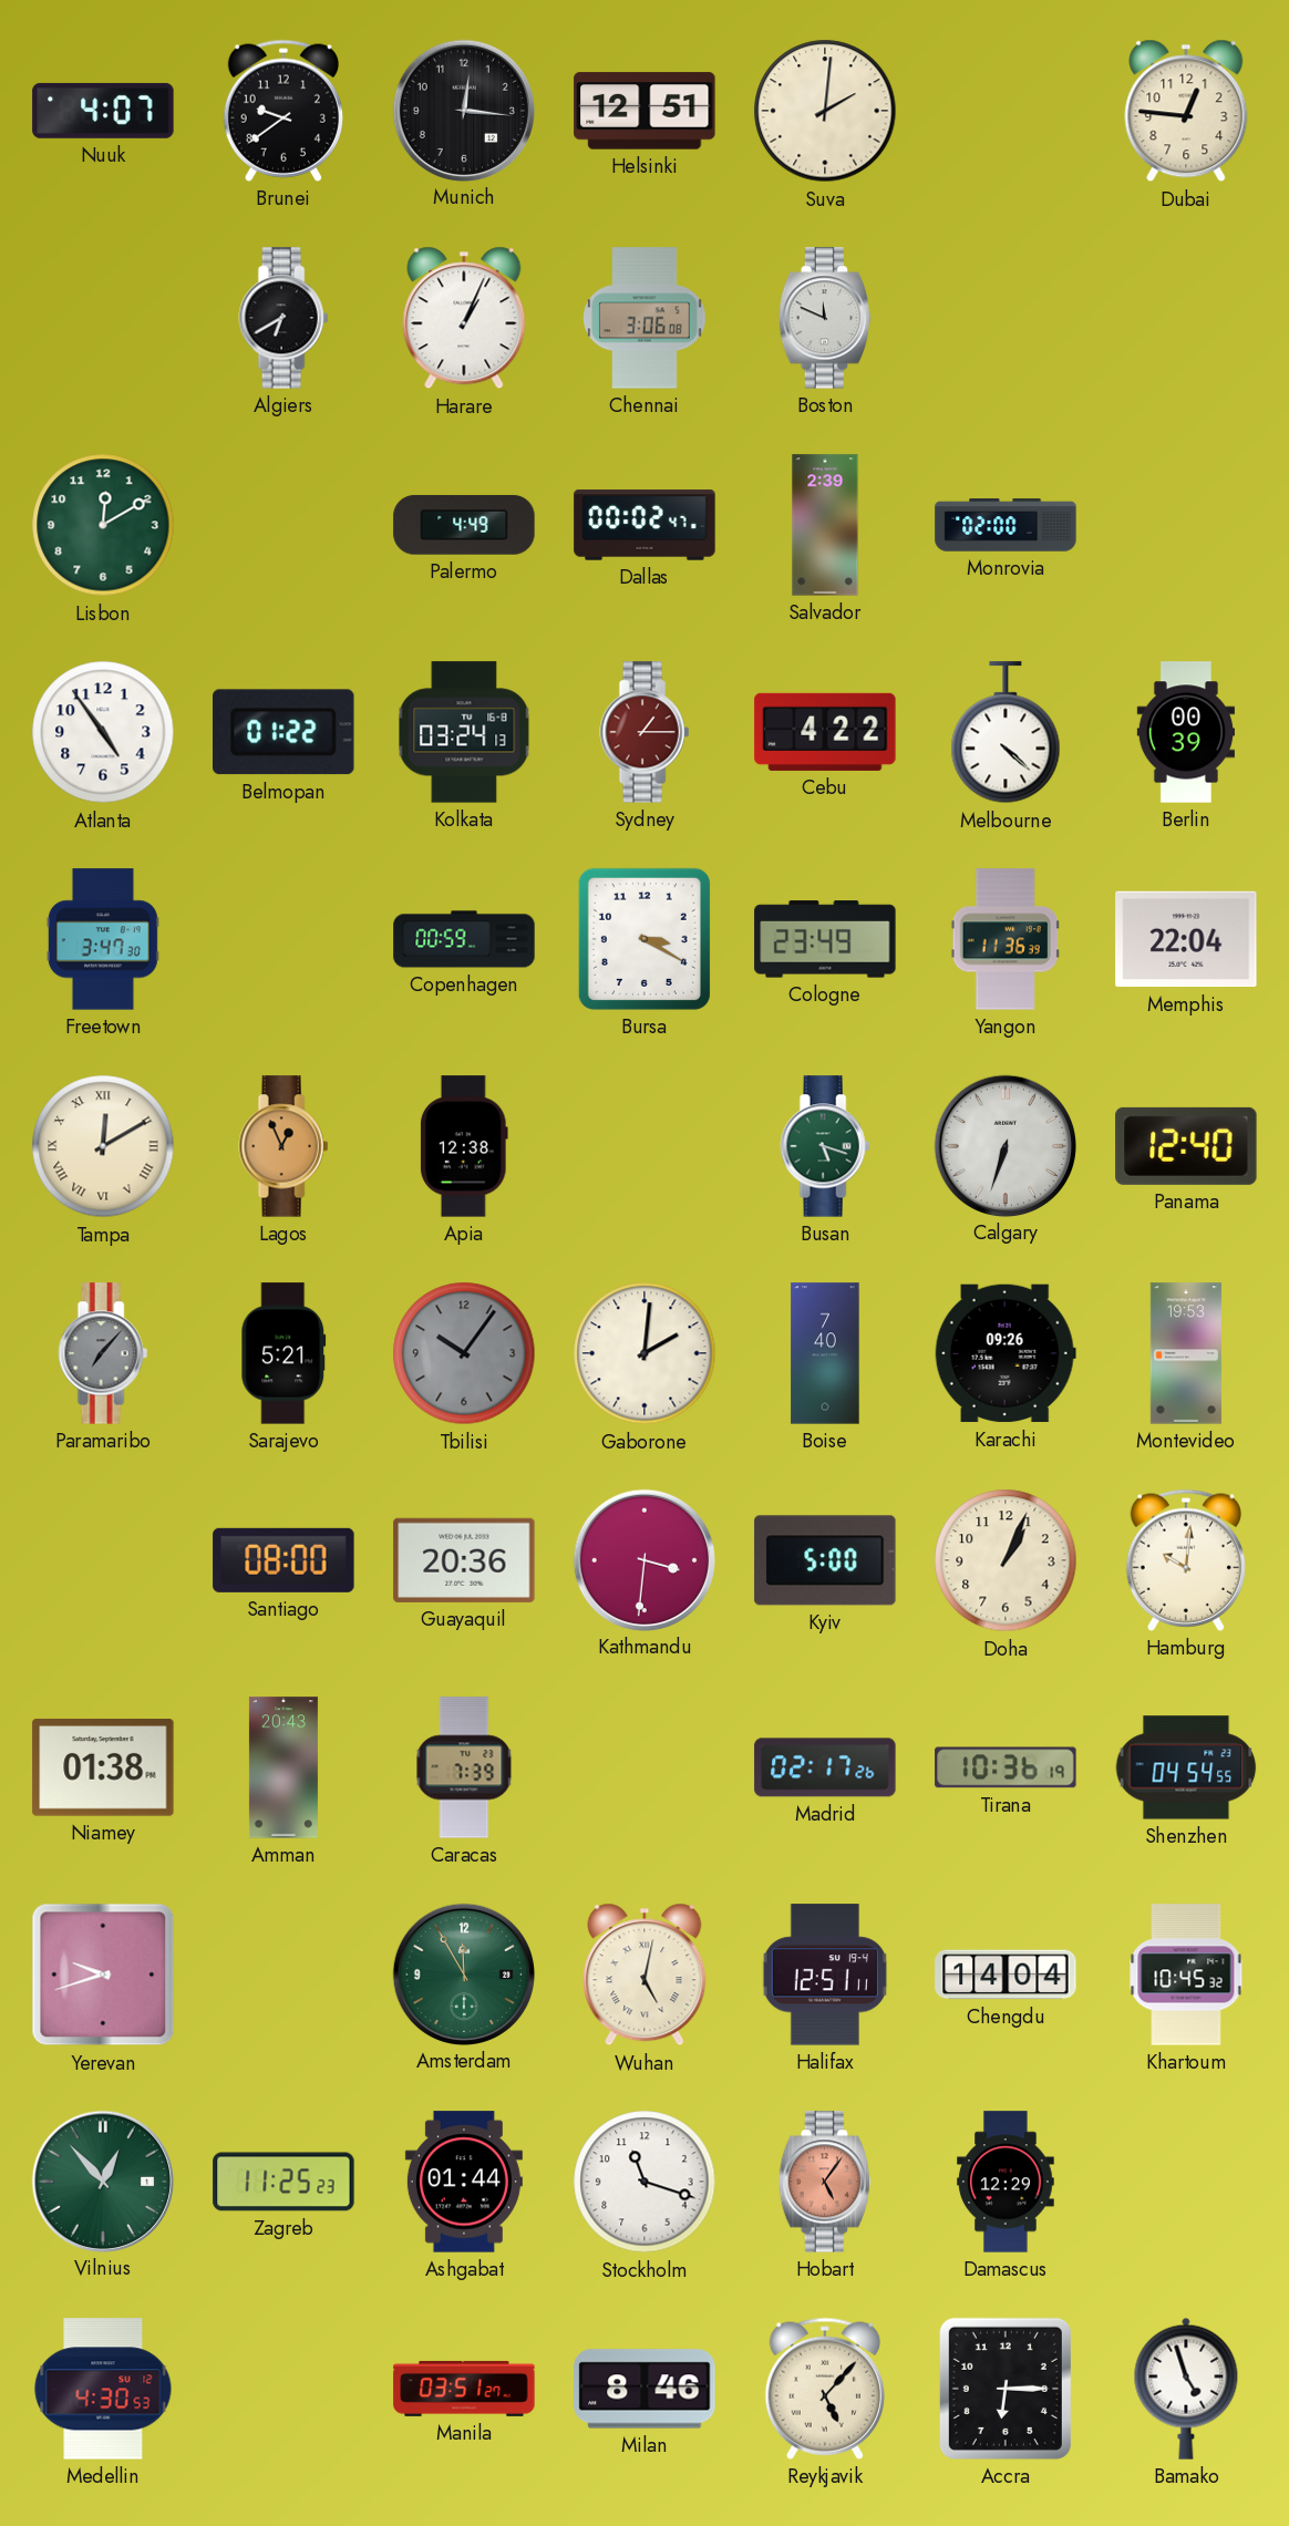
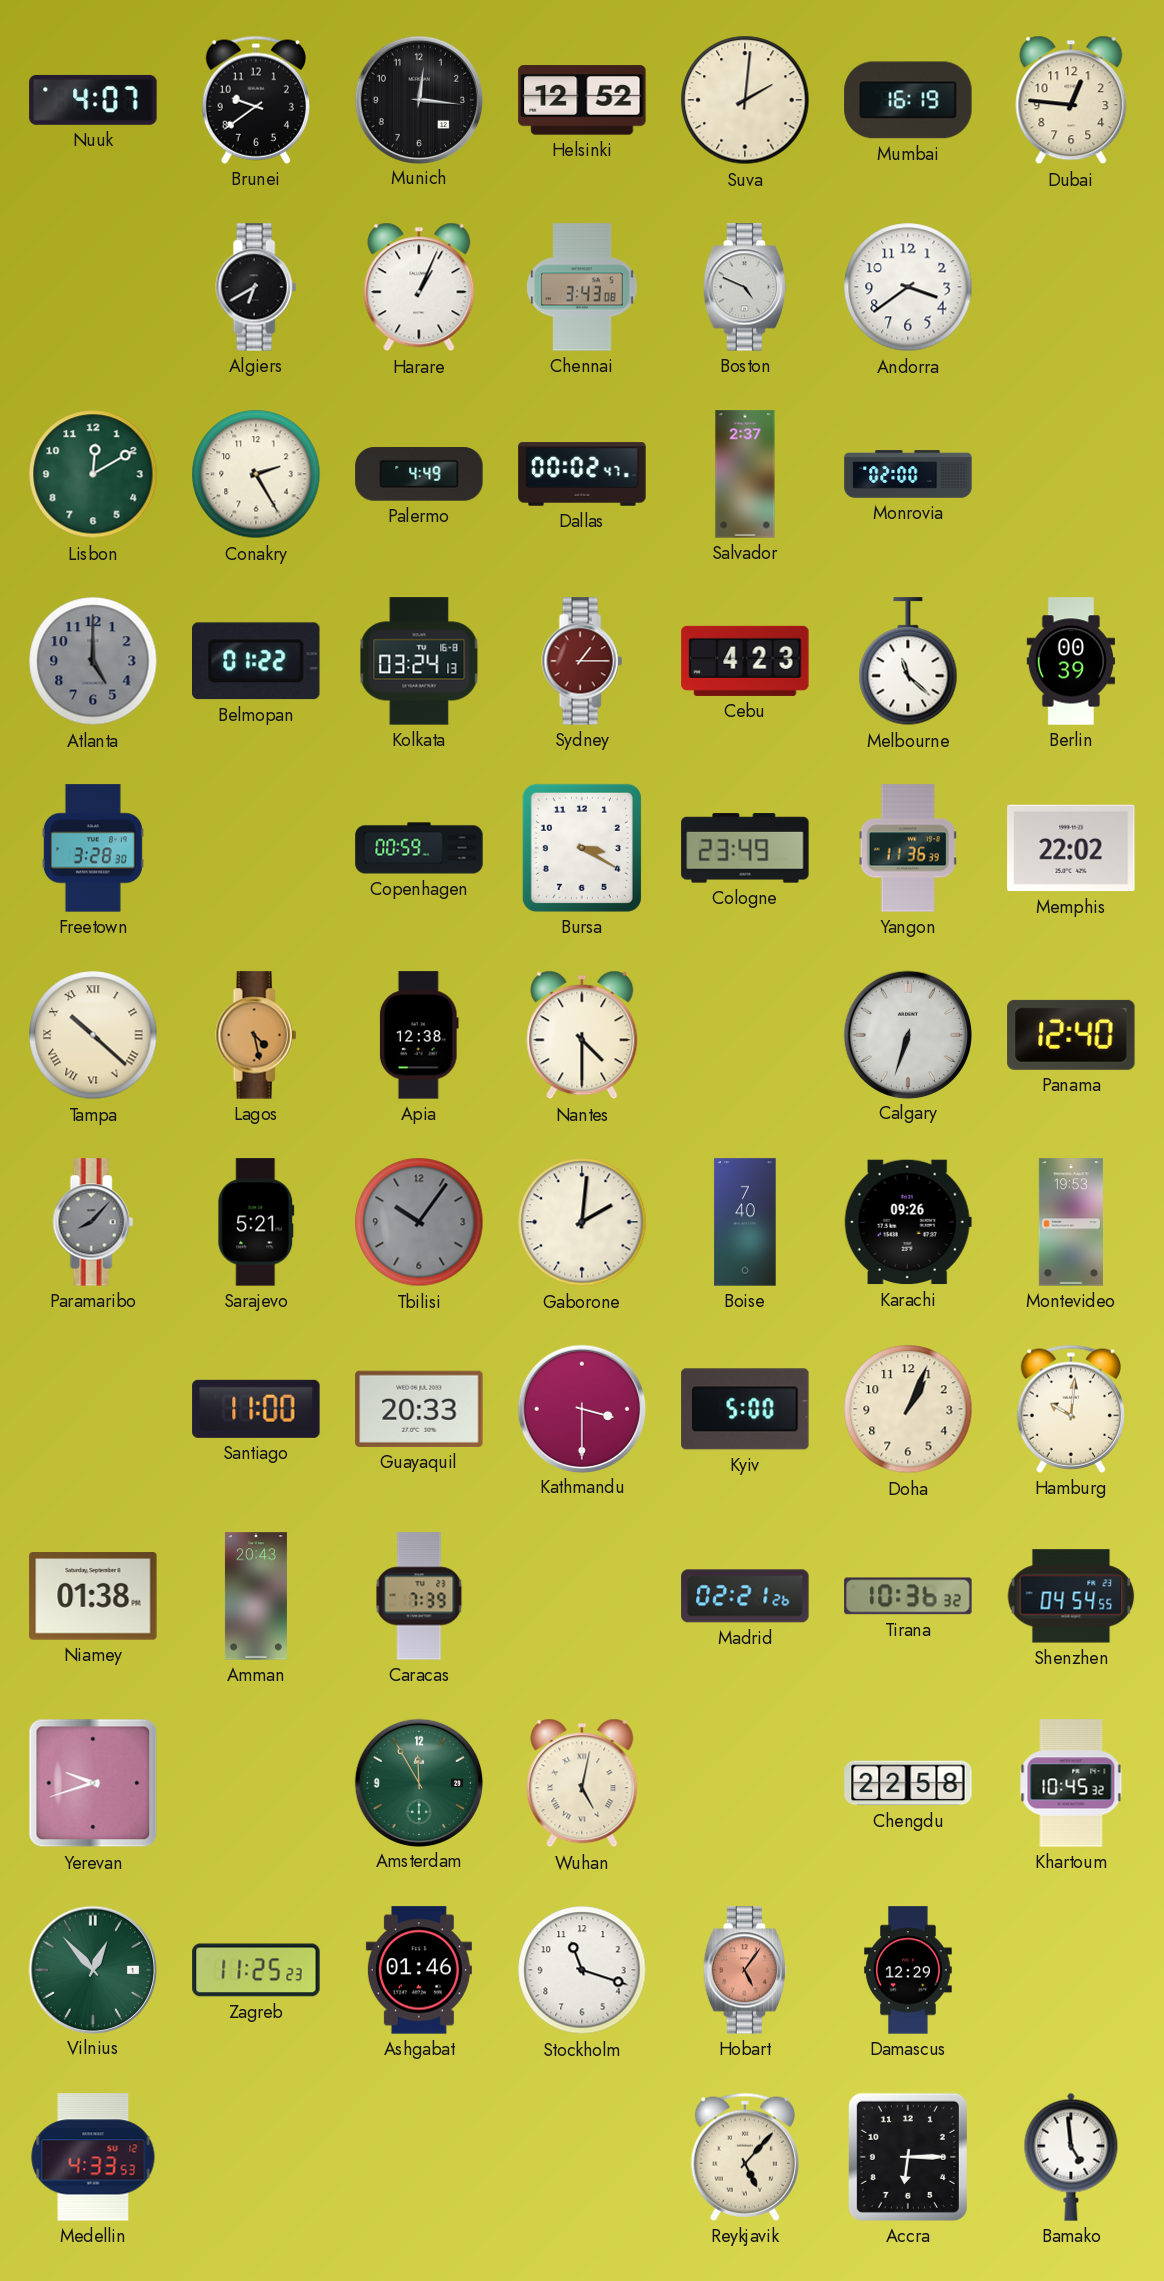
Helsinki: 12:51 -> 12:52
Mumbai: none -> 16:19
Chennai: 3:06 -> 3:43
Boston: 11:49 -> 4:49
Andorra: none -> 3:39
Conakry: none -> 2:25
Salvador: 2:39 -> 2:37
Atlanta: 4:54 -> 5:00
Atlanta dial: white -> grey
Cebu: 4:22 -> 4:23
Melbourne: 4:22 -> 11:22
Freetown: 3:47 -> 3:28
Memphis: 22:04 -> 22:02
Tampa: 12:10 -> 10:22
Lagos: 12:56 -> 4:28
Nantes: none -> 4:30
Busan: 5:18 -> none
Paramaribo: 7:07 -> 8:07
Santiago: 08:00 -> 11:00
Guayaquil: 20:36 -> 20:33
Kathmandu: 3:31 -> 3:30
Madrid: 02:17 -> 02:21
Tirana: 10:36:19 -> 10:36:32
Halifax: 12:51 -> none
Chengdu: 14:04 -> 22:58
Ashgabat: 01:44 -> 01:46
Medellin: 4:30 -> 4:33
Manila: 03:51 -> none
Milan: 8:46 -> none
Bamako: 4:57 -> 4:59
